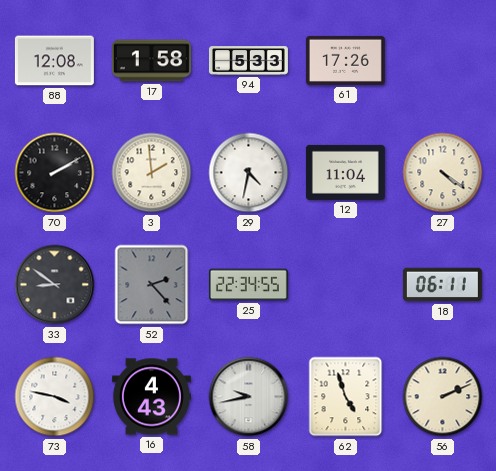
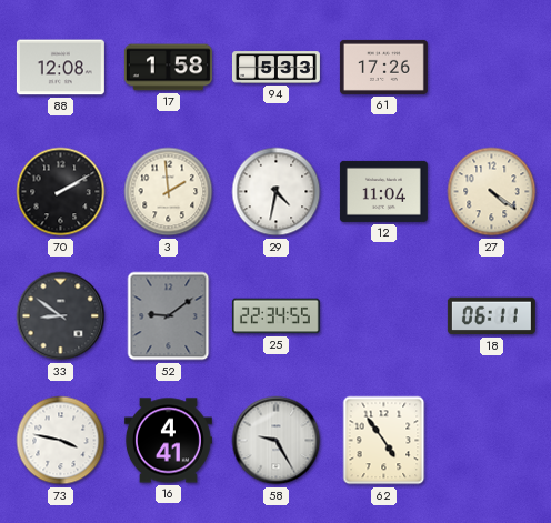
52: 2:23 -> 9:09
16: 4:43 -> 4:41
58: 9:43 -> 9:25
62: 4:57 -> 4:54
56: 2:11 -> none
